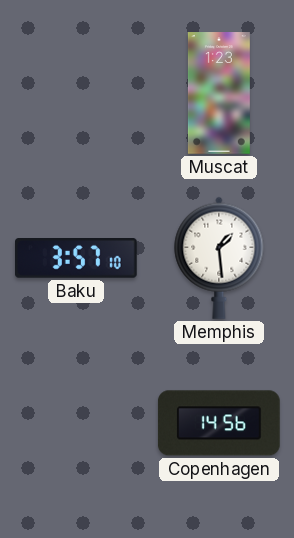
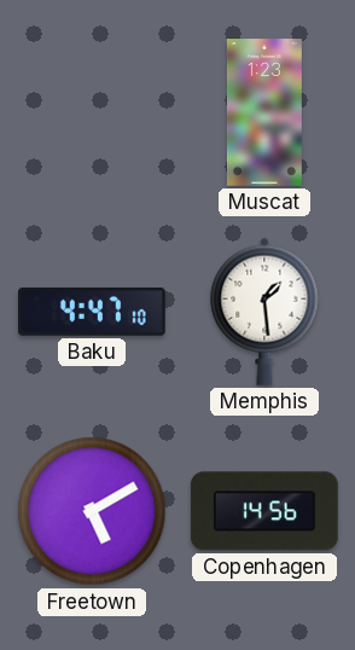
Baku: 3:57 -> 4:47
Freetown: none -> 5:10
